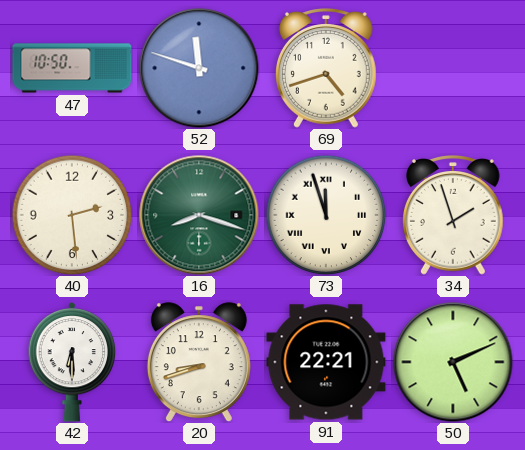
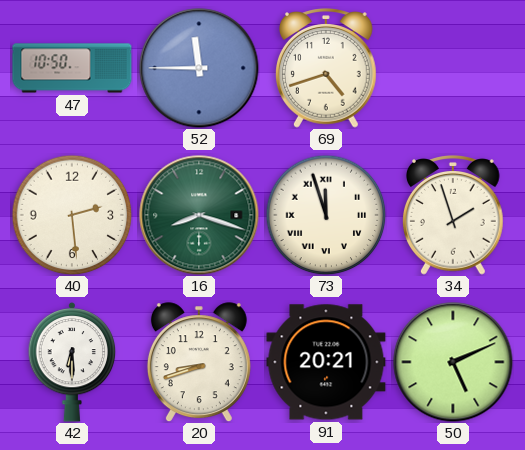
52: 11:48 -> 11:45
91: 22:21 -> 20:21
